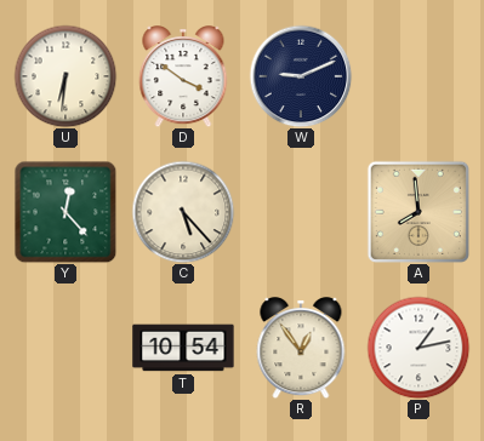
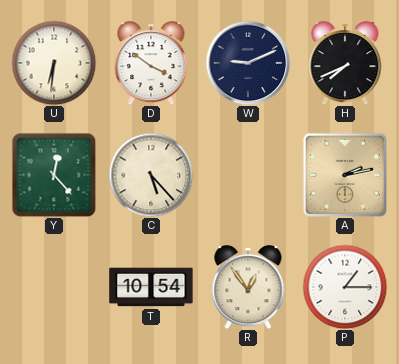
H: none -> 7:41
A: 7:59 -> 2:13
P: 1:13 -> 1:15
